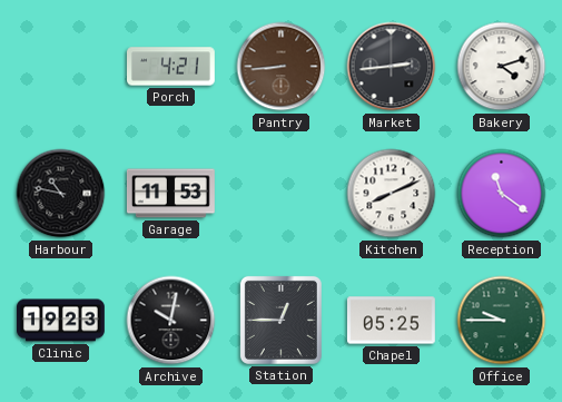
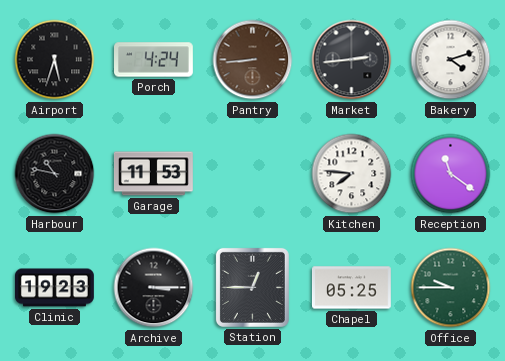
Airport: none -> 5:33
Porch: 4:21 -> 4:24
Kitchen: 8:11 -> 7:46
Archive: 10:02 -> 3:15
